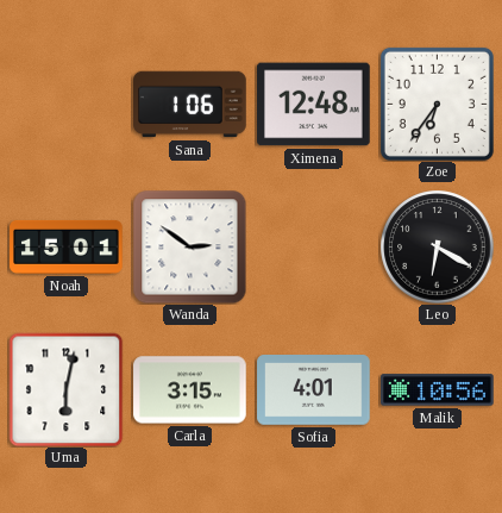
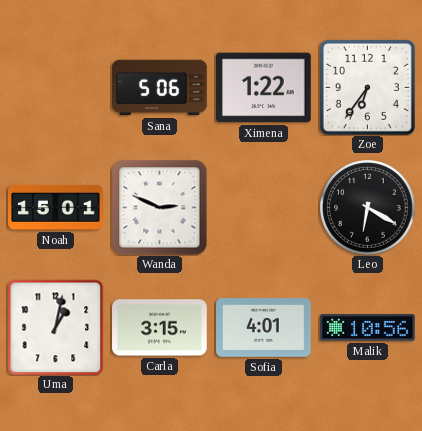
Sana: 1:06 -> 5:06
Ximena: 12:48 -> 1:22
Wanda: 2:51 -> 2:49
Uma: 6:02 -> 1:02
